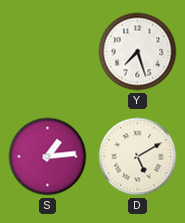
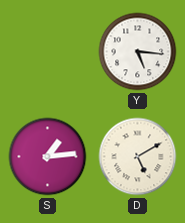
Y: 7:27 -> 5:16
